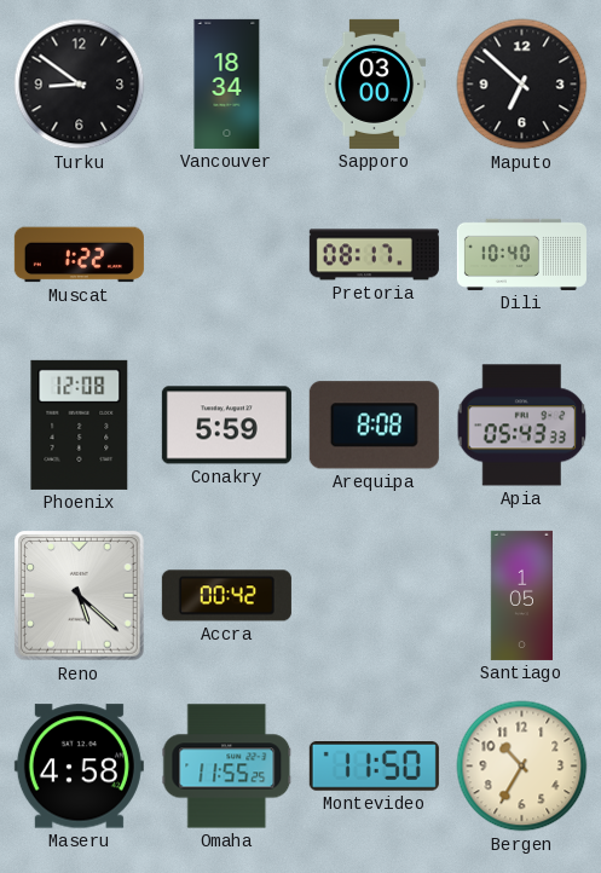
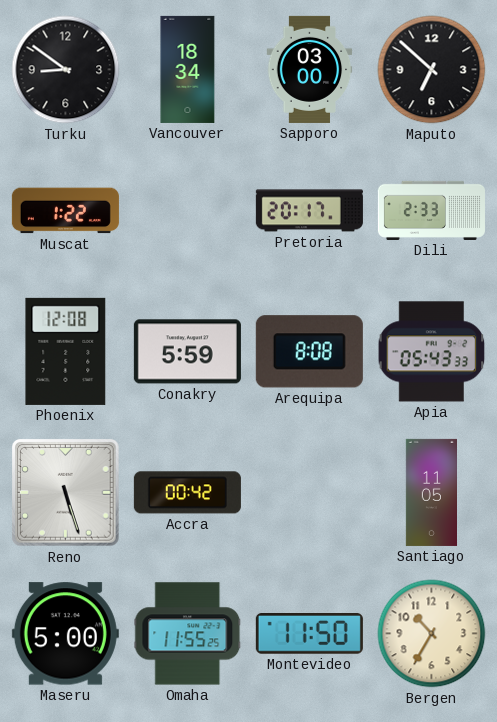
Pretoria: 08:17 -> 20:17
Dili: 10:40 -> 2:33
Reno: 5:22 -> 5:27
Santiago: 1:05 -> 11:05
Maseru: 4:58 -> 5:00
